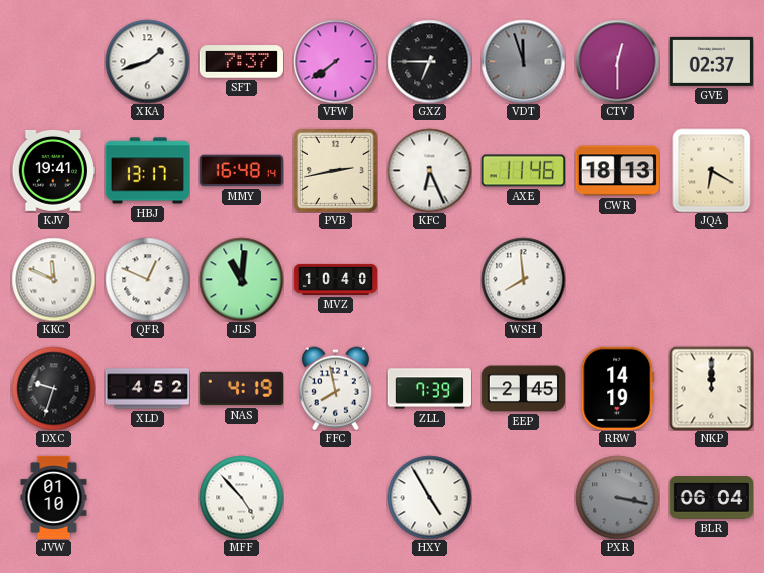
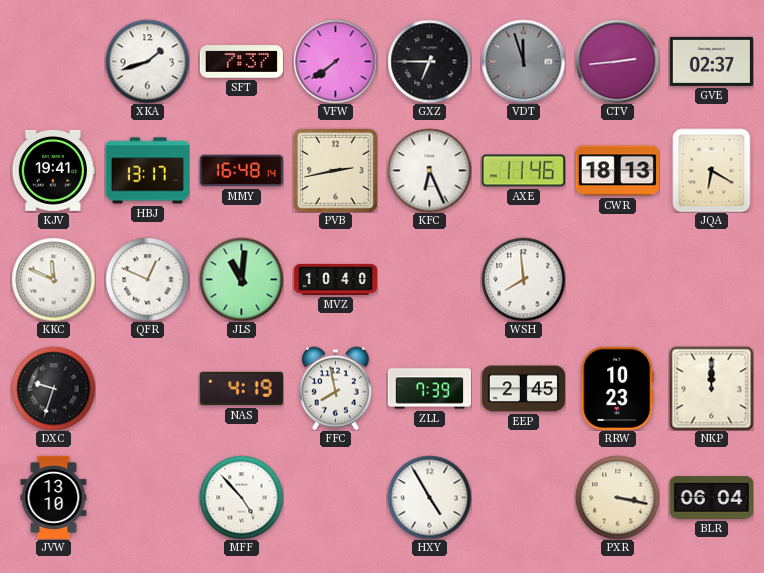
CTV: 12:30 -> 2:44
XLD: 4:52 -> none
RRW: 14:19 -> 10:23
JVW: 01:10 -> 13:10
PXR dial: grey -> cream
